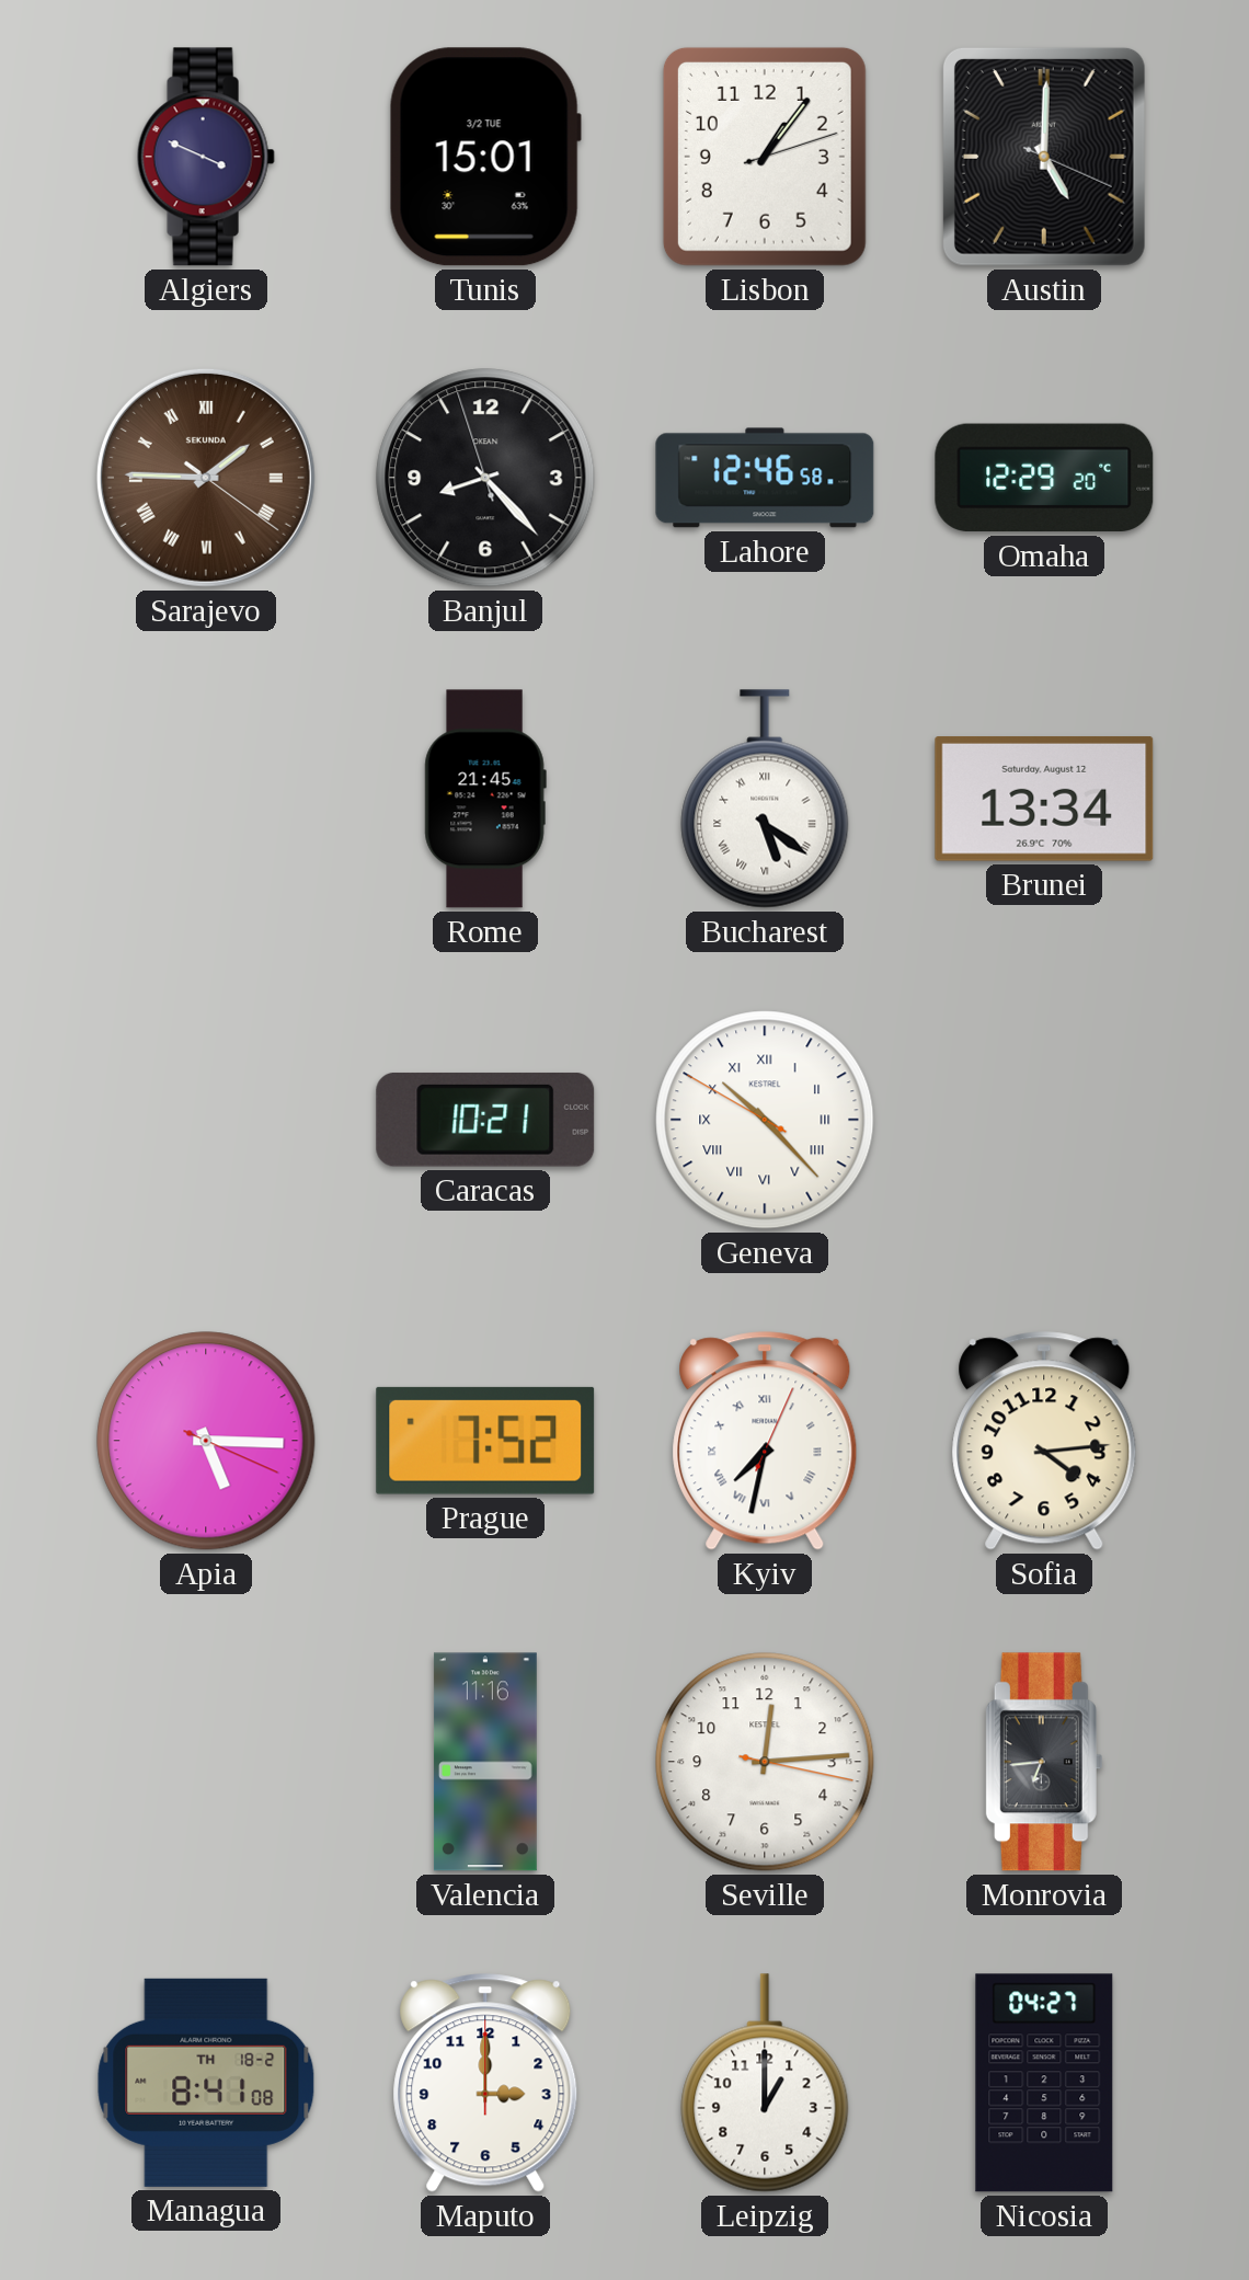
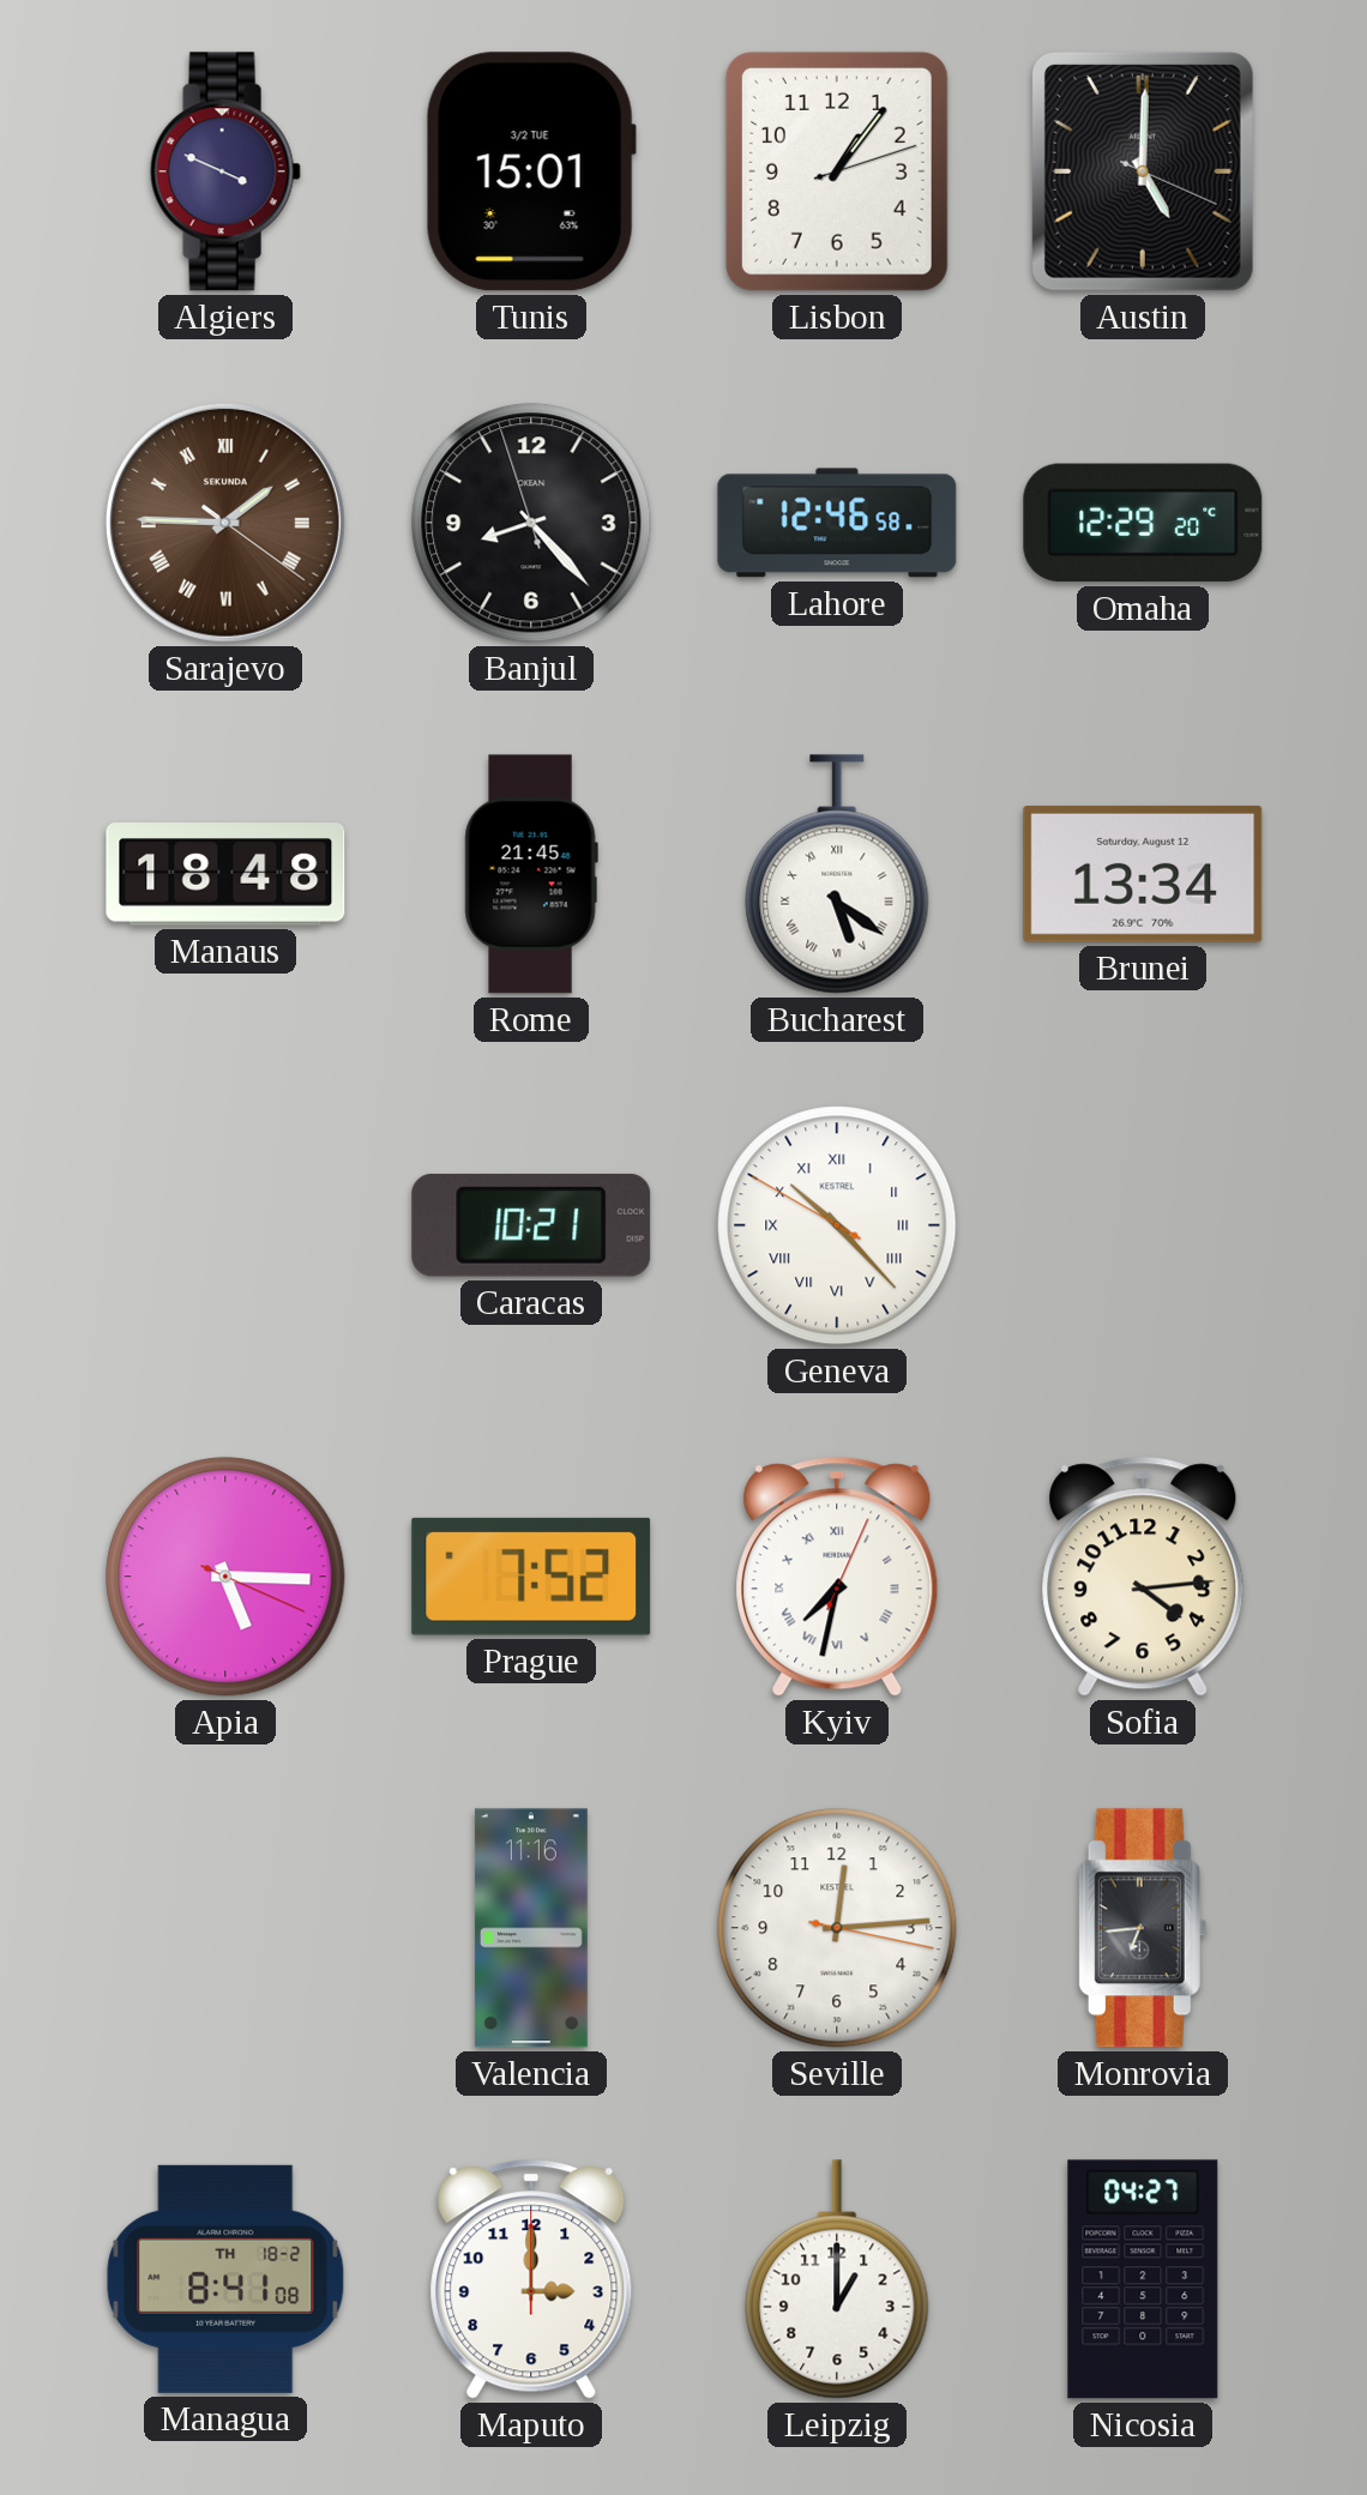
Manaus: none -> 18:48
